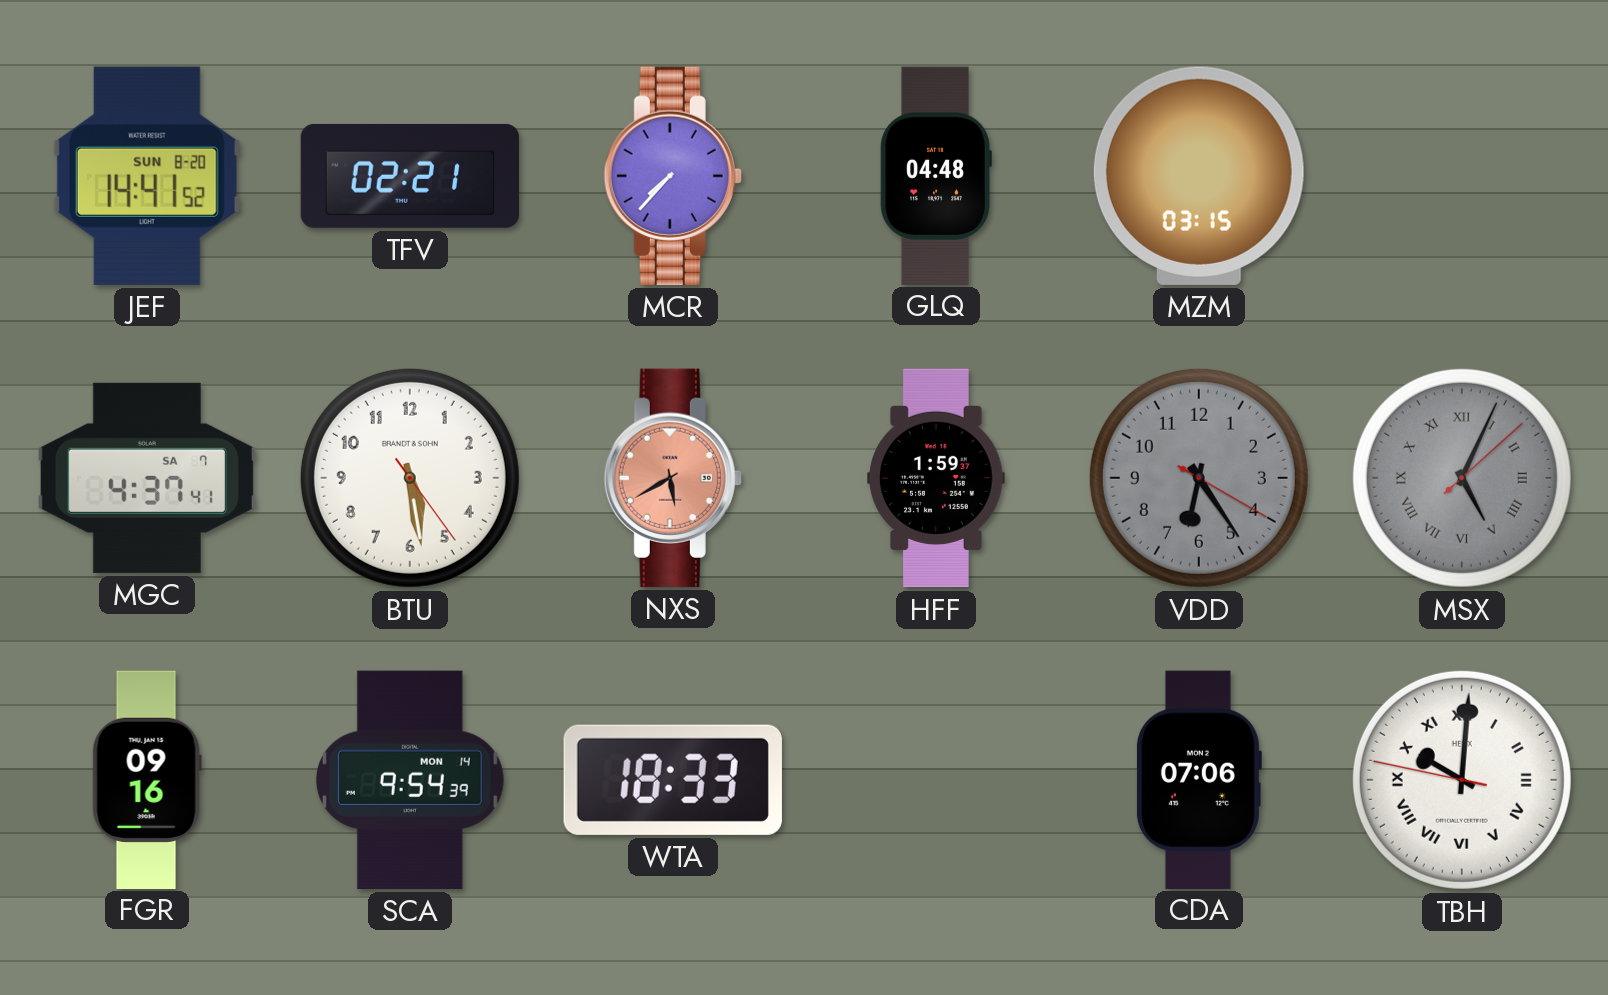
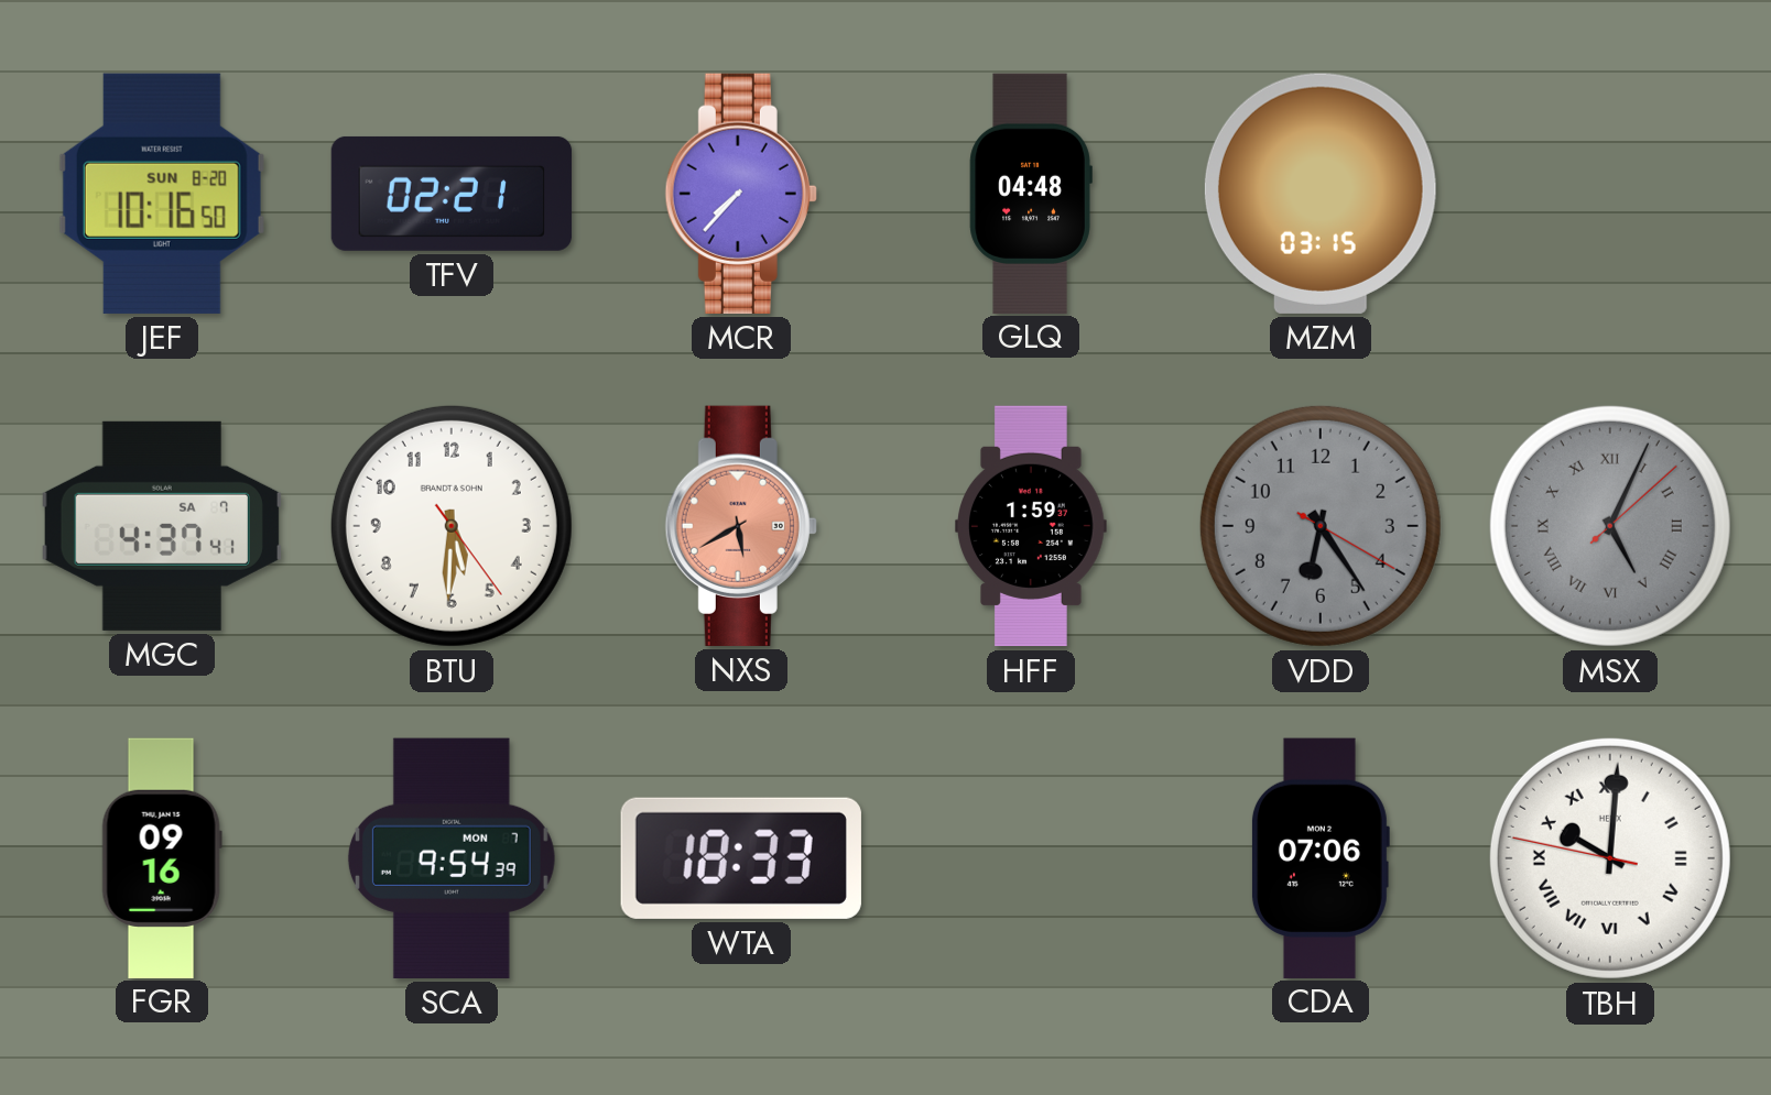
JEF: 14:41 -> 10:16
BTU: 5:28 -> 5:30
SCA date: MON 14 -> MON 7
